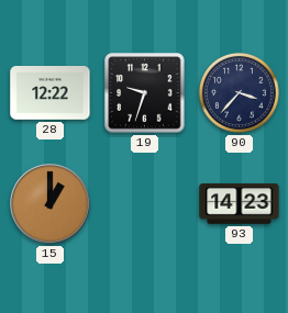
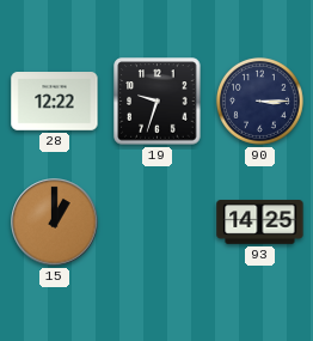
90: 3:37 -> 3:15
93: 14:23 -> 14:25
